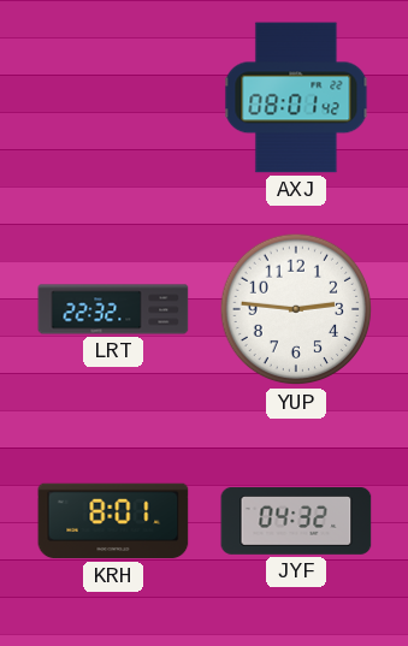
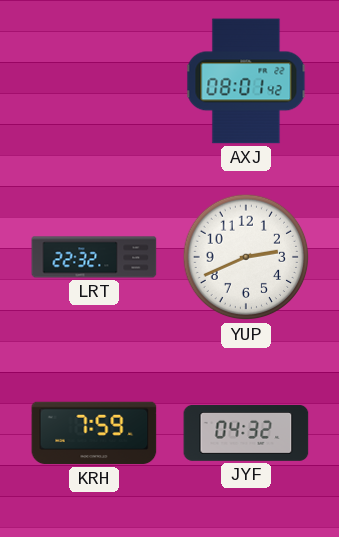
YUP: 2:46 -> 2:41
KRH: 8:01 -> 7:59
